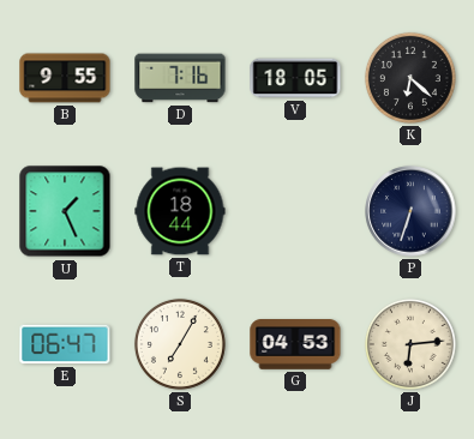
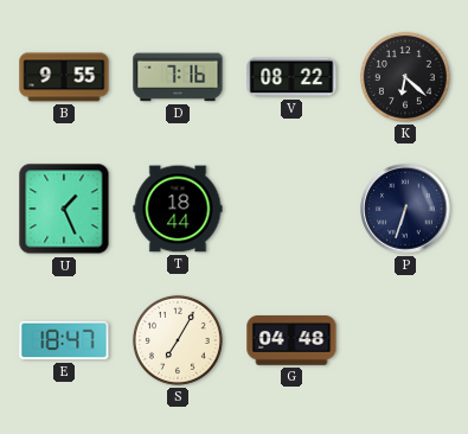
V: 18:05 -> 08:22
E: 06:47 -> 18:47
G: 04:53 -> 04:48
J: 6:14 -> none
